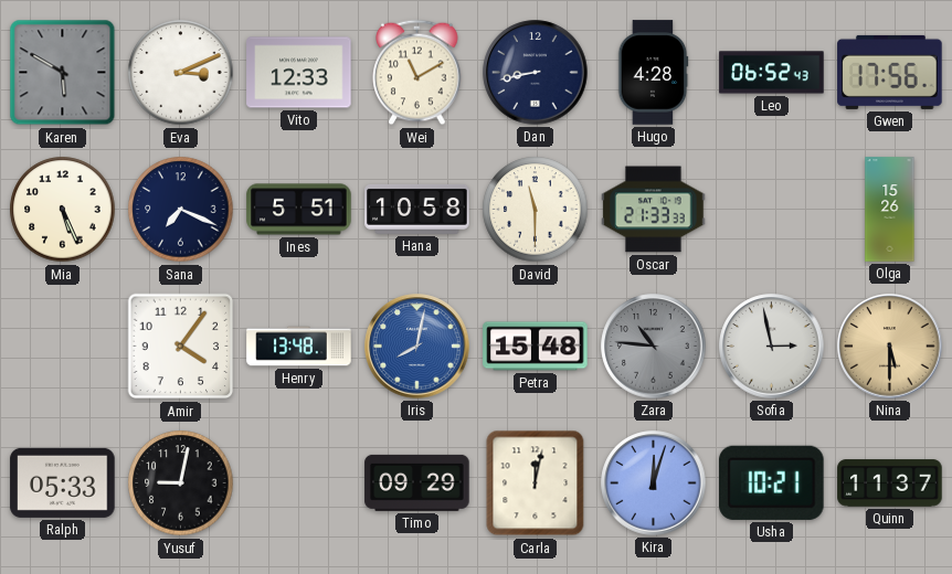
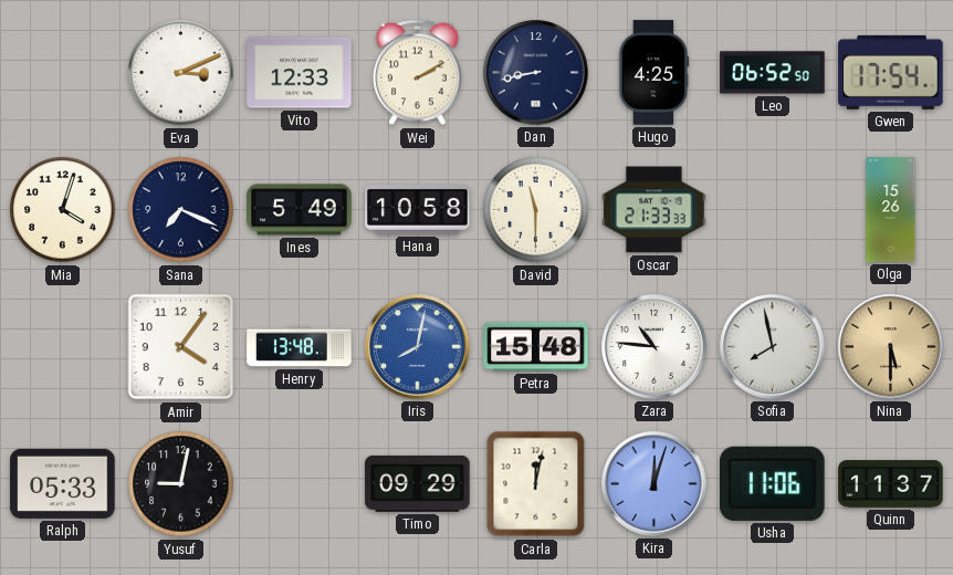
Karen: 5:50 -> none
Wei: 11:10 -> 2:10
Hugo: 4:28 -> 4:25
Leo: 06:52:43 -> 06:52:50
Gwen: 17:56 -> 17:54
Mia: 5:26 -> 4:03
Ines: 5:51 -> 5:49
Zara dial: grey -> white
Sofia: 2:58 -> 7:58
Usha: 10:21 -> 11:06
